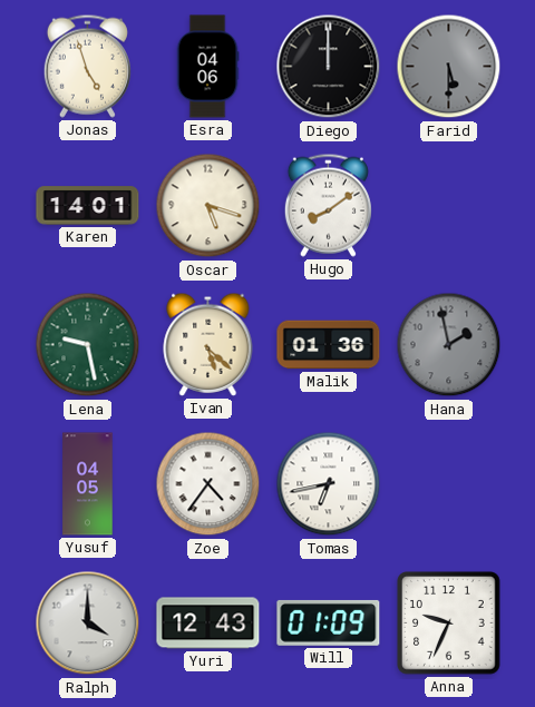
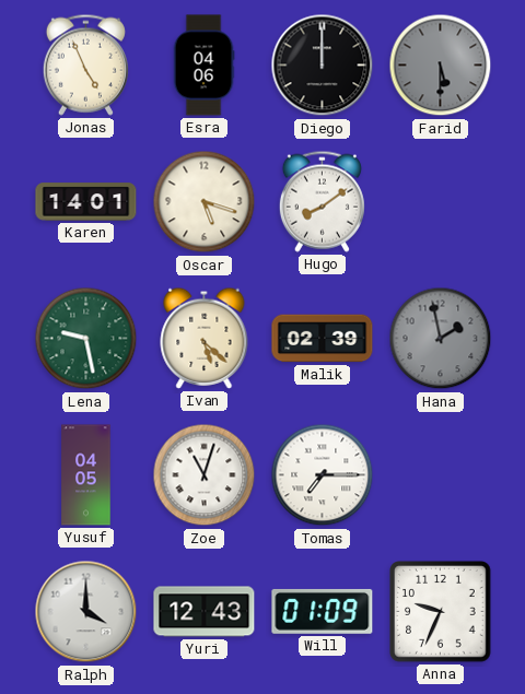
Jonas: 4:57 -> 4:56
Malik: 01:36 -> 02:39
Zoe: 4:36 -> 11:03
Tomas: 6:43 -> 7:15
